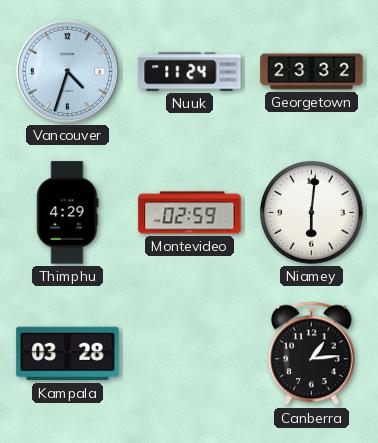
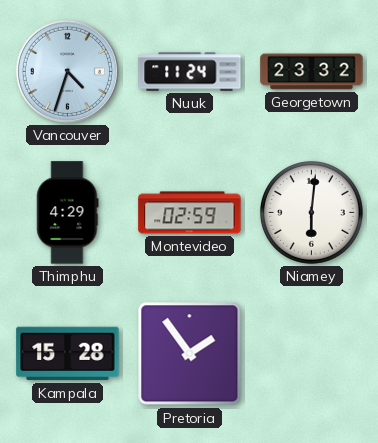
Kampala: 03:28 -> 15:28
Pretoria: none -> 1:54
Canberra: 1:14 -> none
